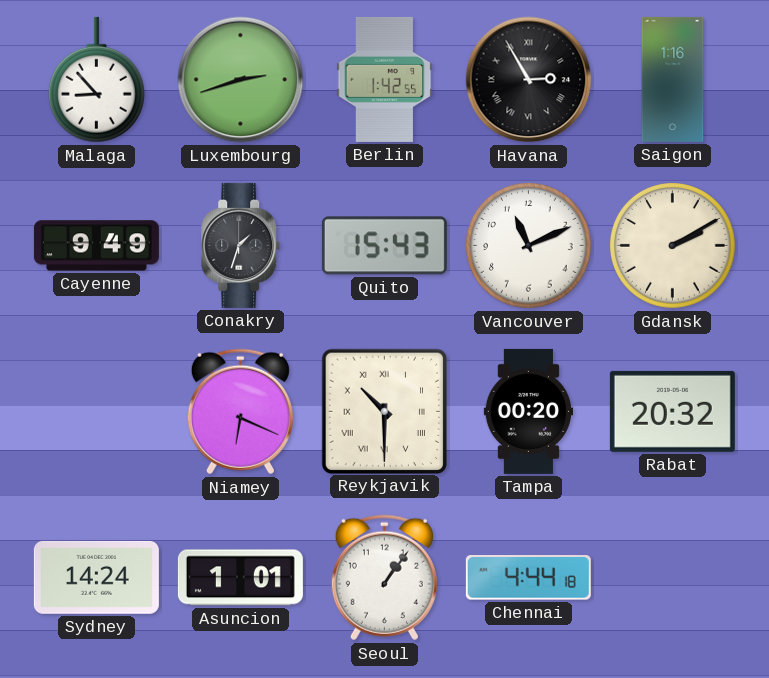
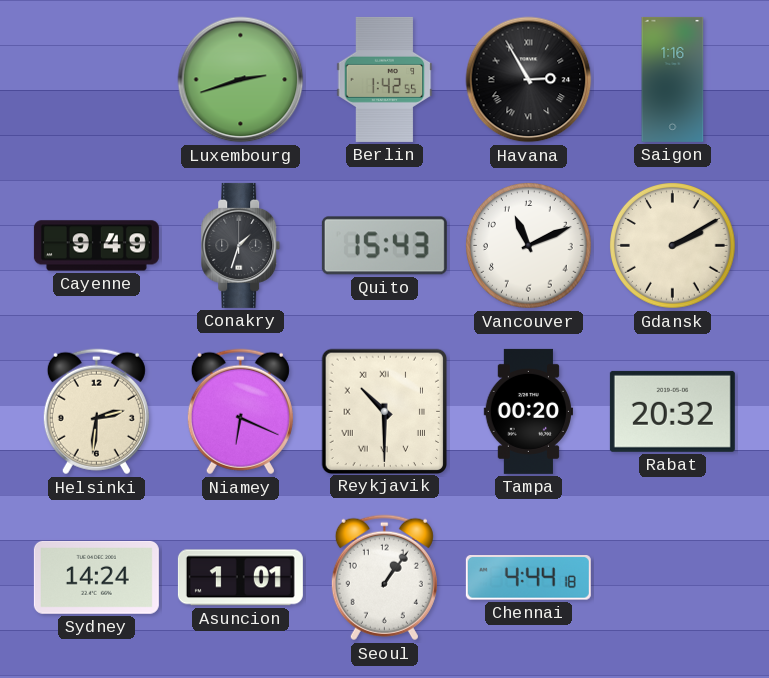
Malaga: 8:53 -> none
Helsinki: none -> 2:31
